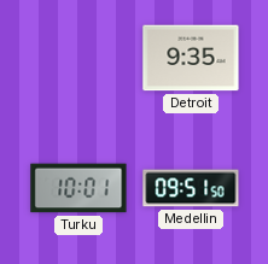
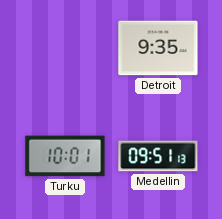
Medellin: 09:51:50 -> 09:51:13
